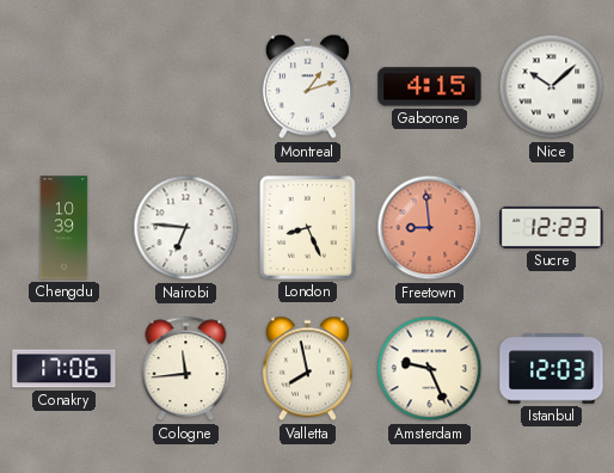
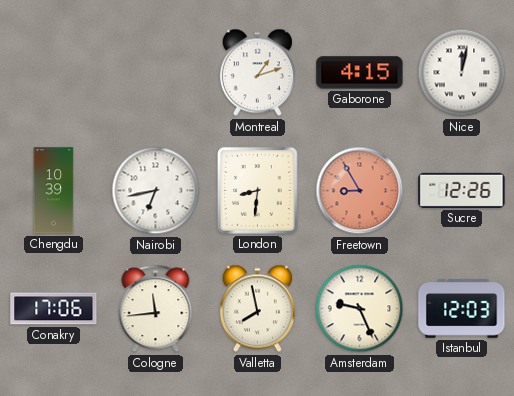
Nice: 10:08 -> 12:02
Nairobi: 6:46 -> 6:43
London: 8:26 -> 8:31
Freetown: 8:59 -> 8:55
Sucre: 12:23 -> 12:26
